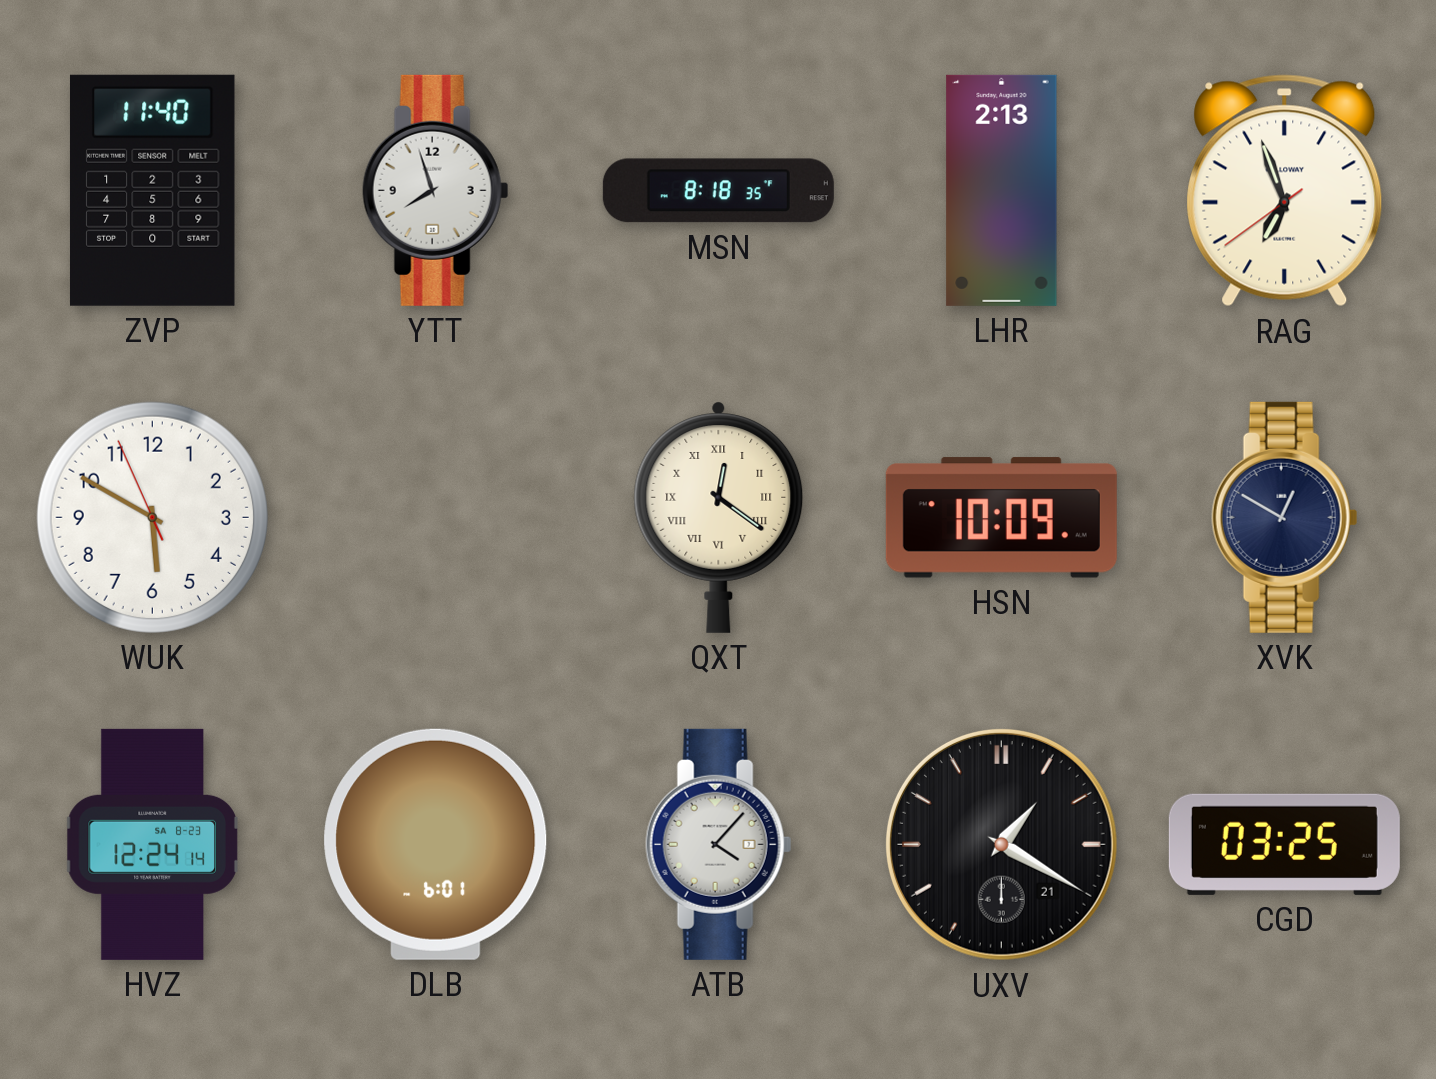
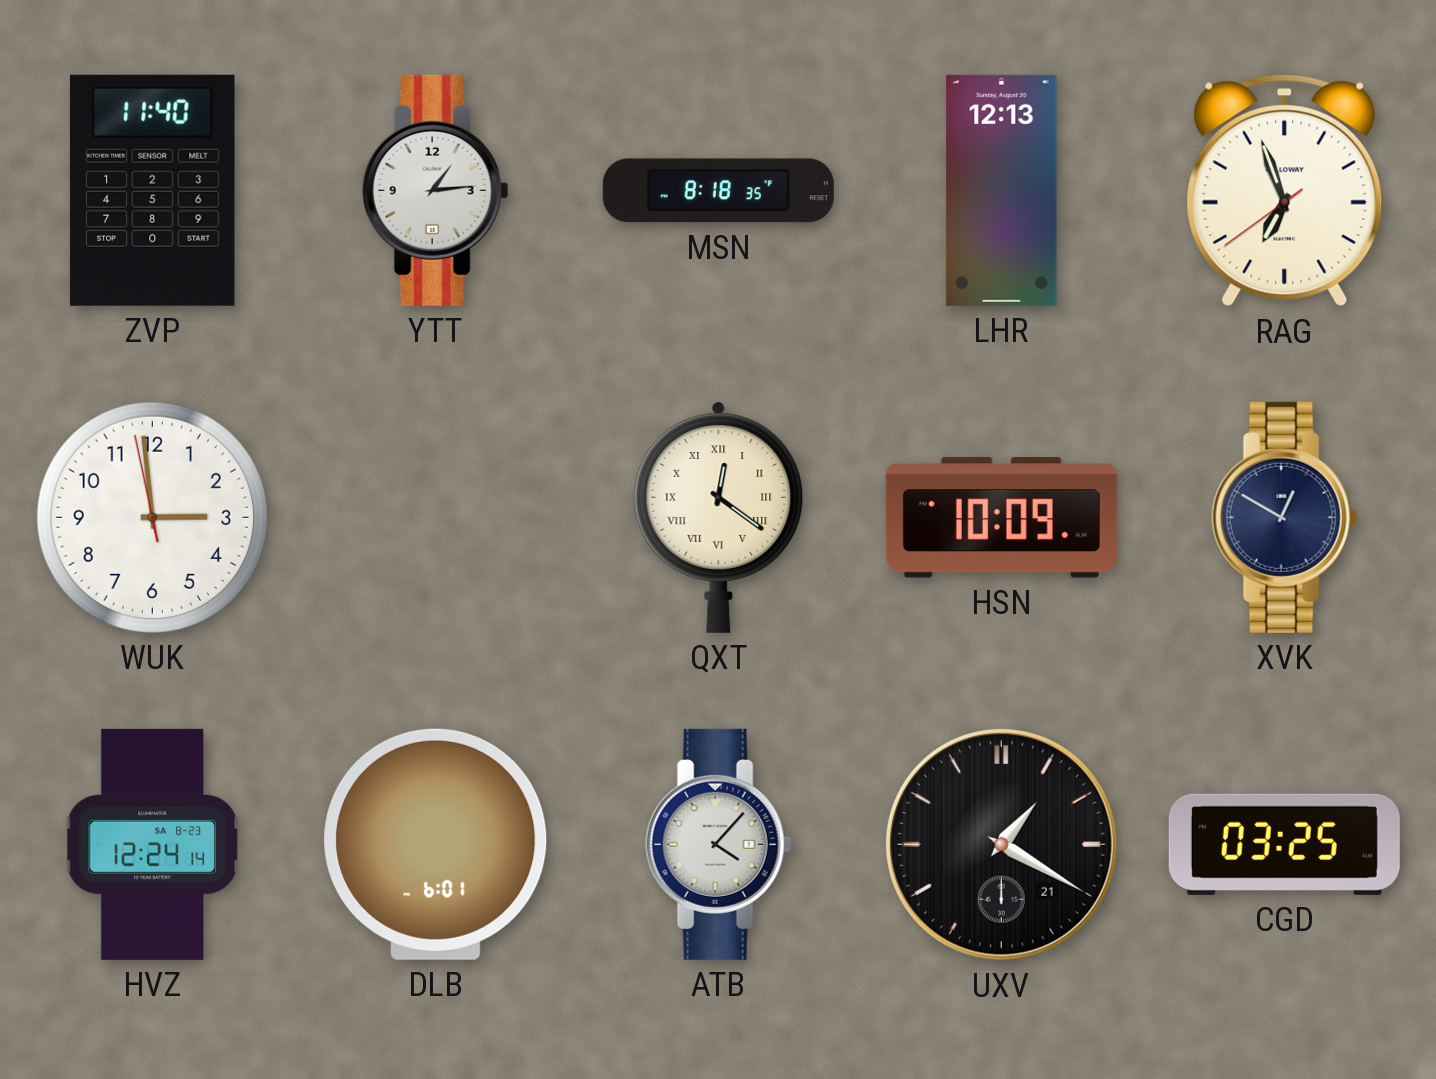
YTT: 7:57 -> 1:14
LHR: 2:13 -> 12:13
WUK: 5:49 -> 2:58
